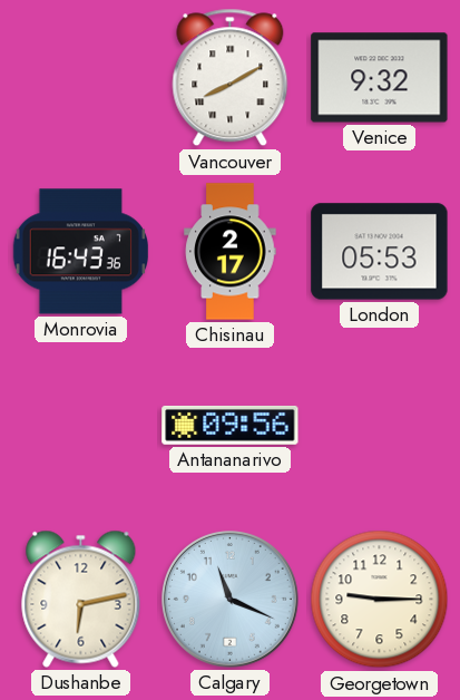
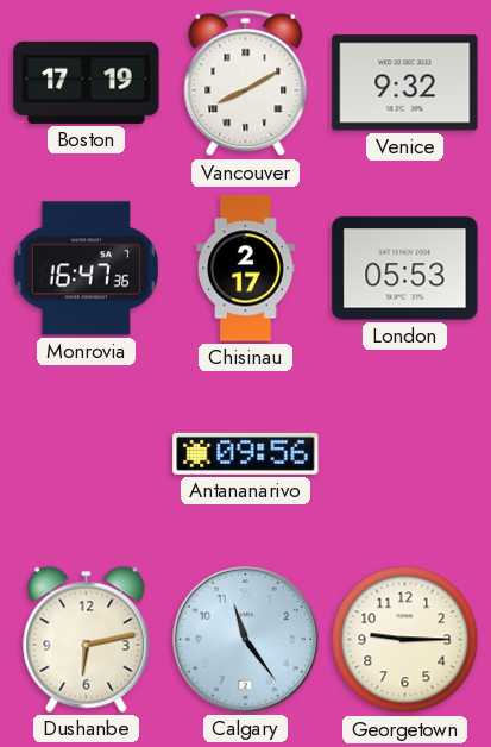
Boston: none -> 17:19
Monrovia: 16:43 -> 16:47
Calgary: 11:19 -> 11:24
